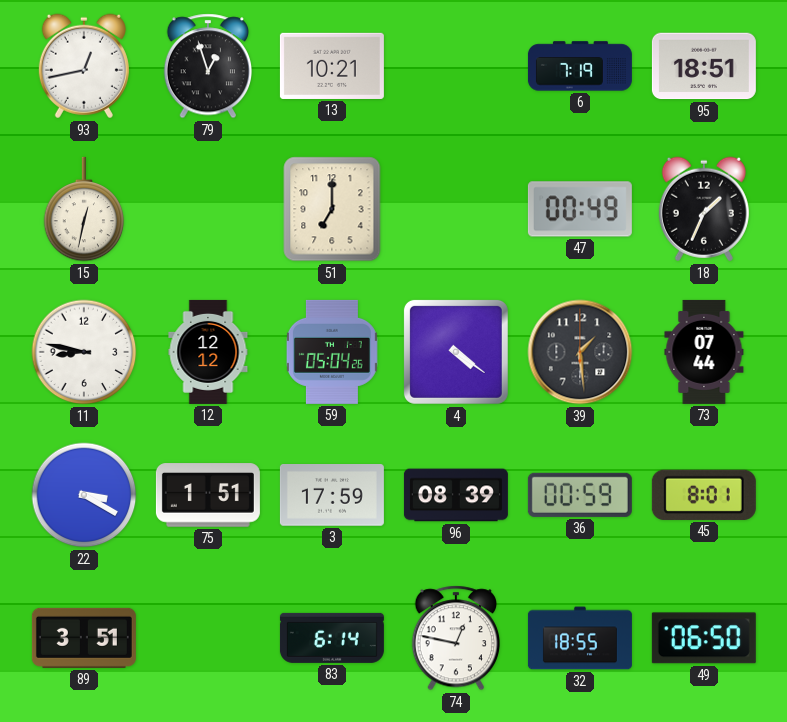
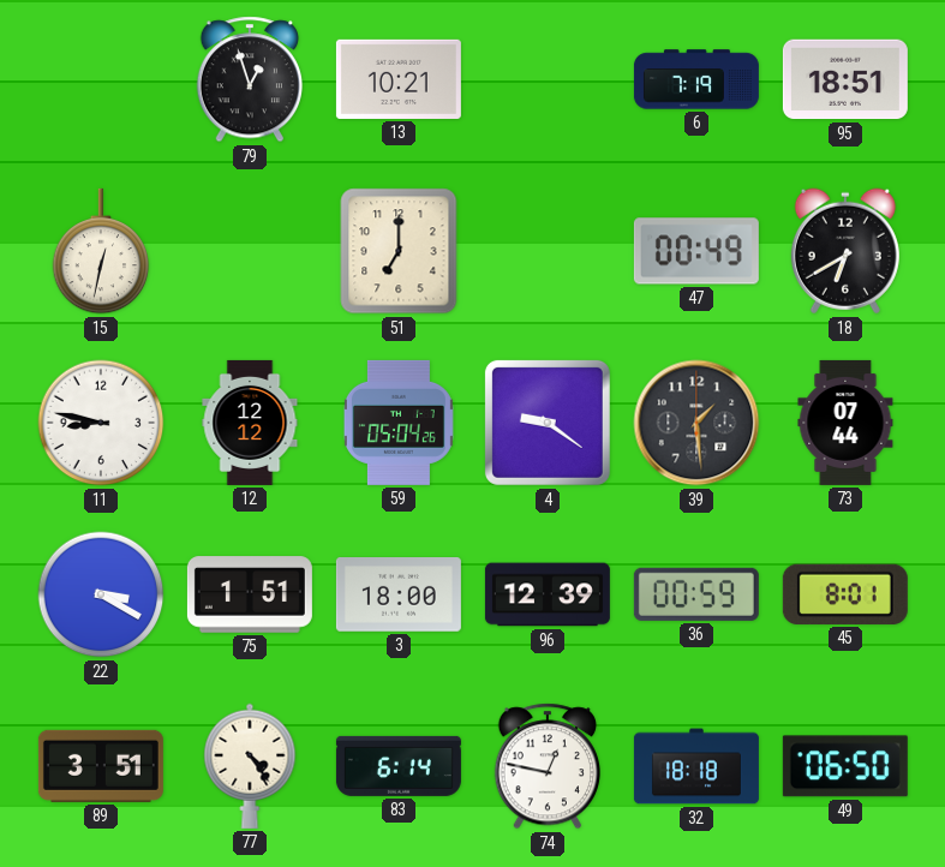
93: 12:43 -> none
18: 1:34 -> 6:40
4: 4:21 -> 9:21
3: 17:59 -> 18:00
96: 08:39 -> 12:39
77: none -> 4:24
32: 18:55 -> 18:18
